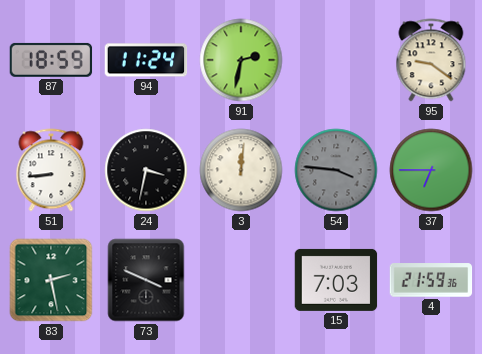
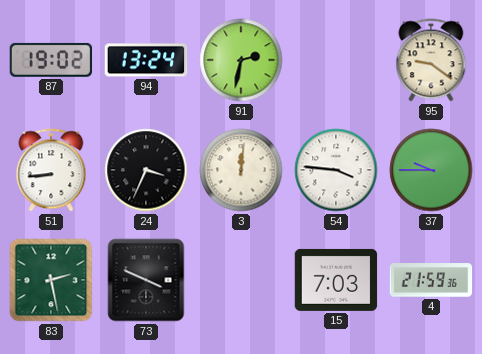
87: 18:59 -> 19:02
94: 11:24 -> 13:24
24: 3:32 -> 3:34
54 dial: grey -> white
37: 6:45 -> 9:45
